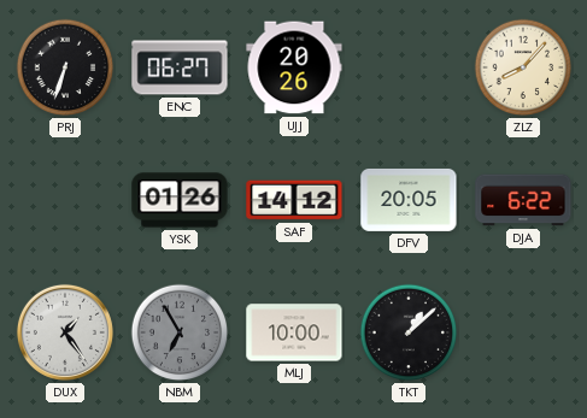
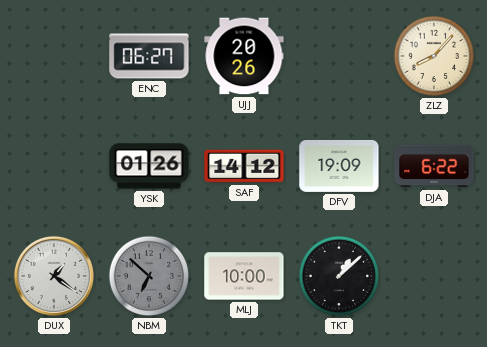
PRJ: 6:33 -> none
DFV: 20:05 -> 19:09
DUX: 1:24 -> 1:21
NBM: 6:55 -> 6:52
